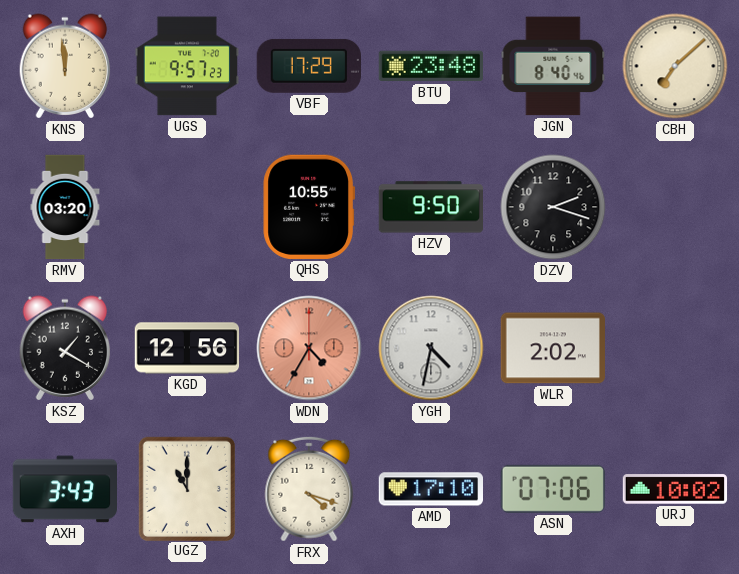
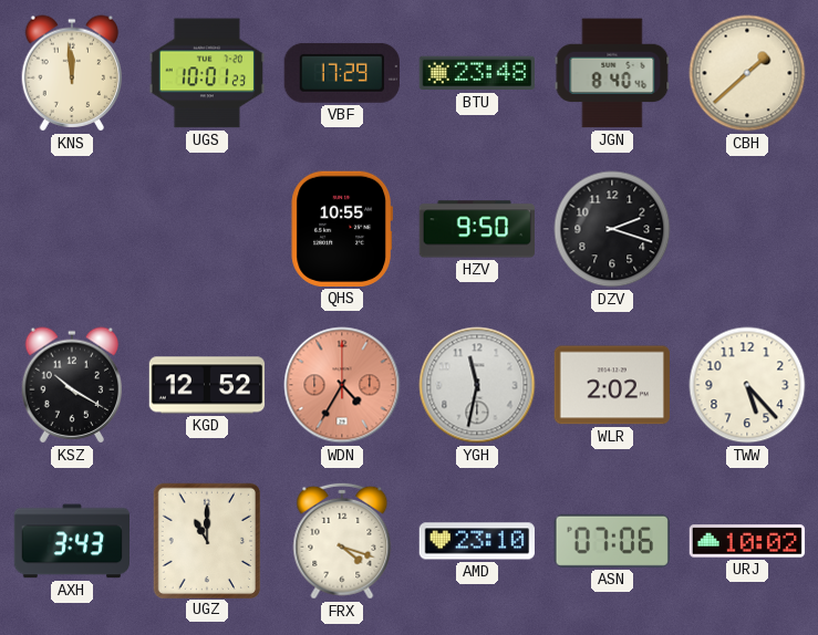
UGS: 9:57 -> 10:01
CBH: 7:08 -> 1:38
RMV: 03:20 -> none
KSZ: 1:20 -> 10:20
KGD: 12:56 -> 12:52
YGH: 4:32 -> 11:32
TWW: none -> 5:23
AMD: 17:10 -> 23:10
